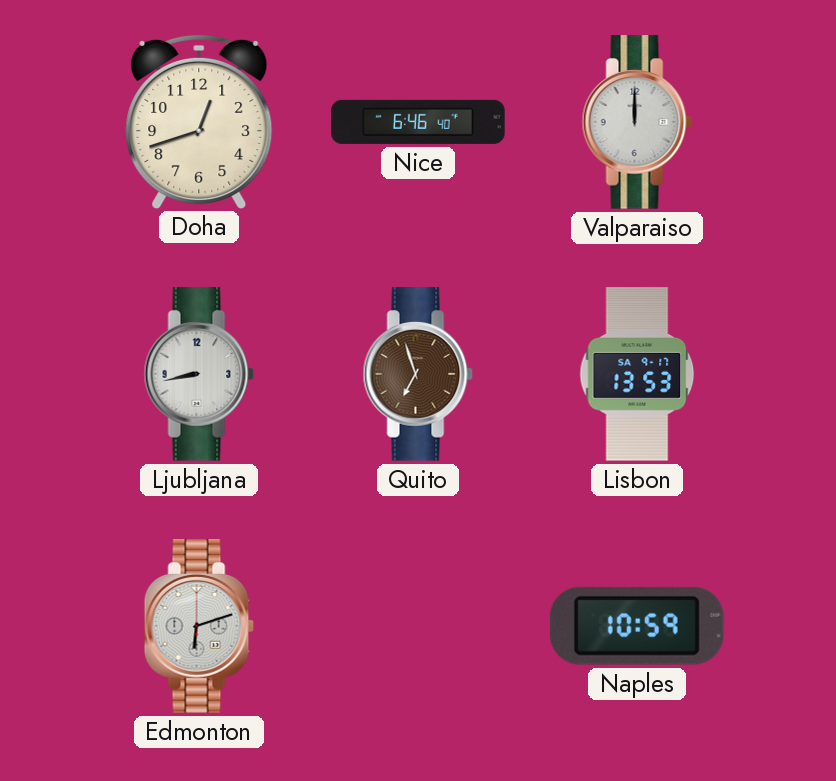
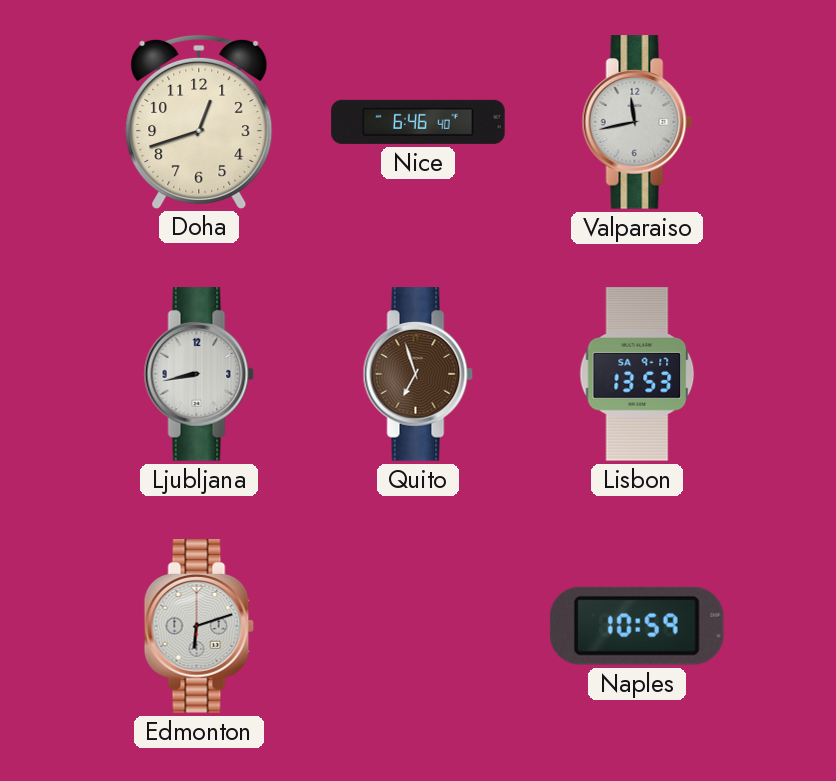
Valparaiso: 12:00 -> 11:43
